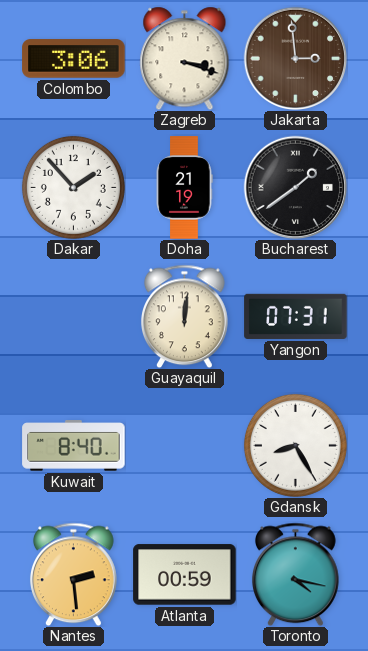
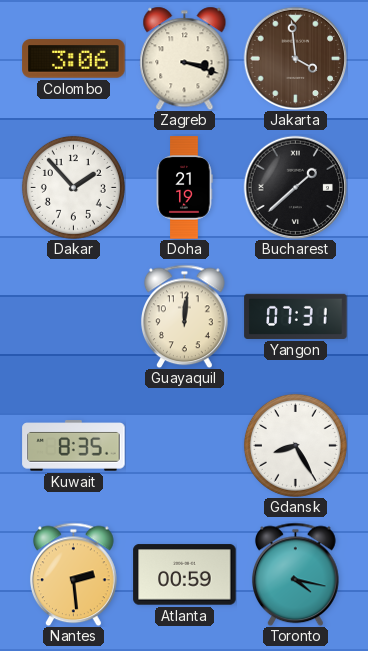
Jakarta: 2:59 -> 3:59
Bucharest: 1:39 -> 1:38
Kuwait: 8:40 -> 8:35
